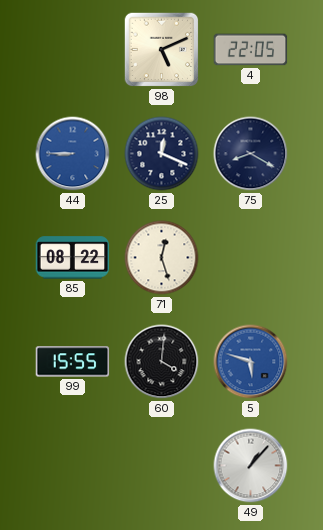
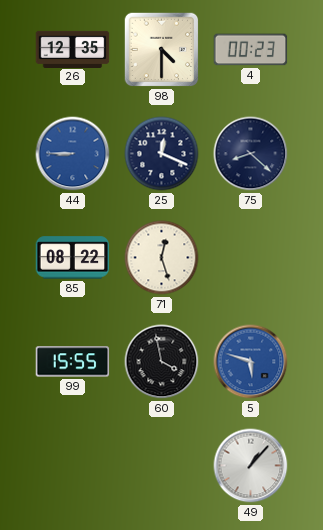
26: none -> 12:35
98: 5:11 -> 4:30
4: 22:05 -> 00:23
75: 8:20 -> 8:22
60: 4:01 -> 3:58
